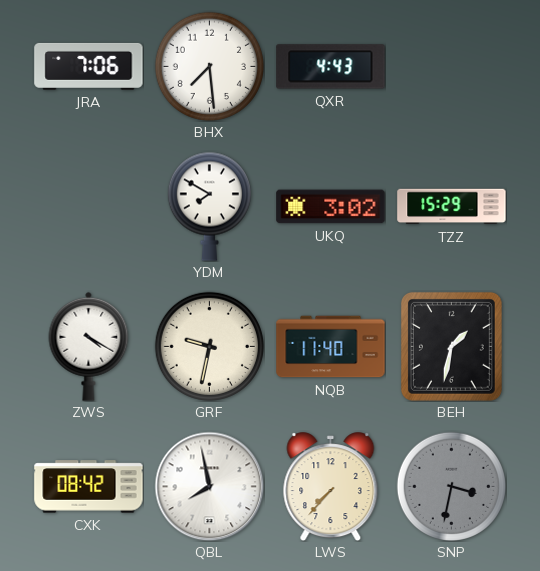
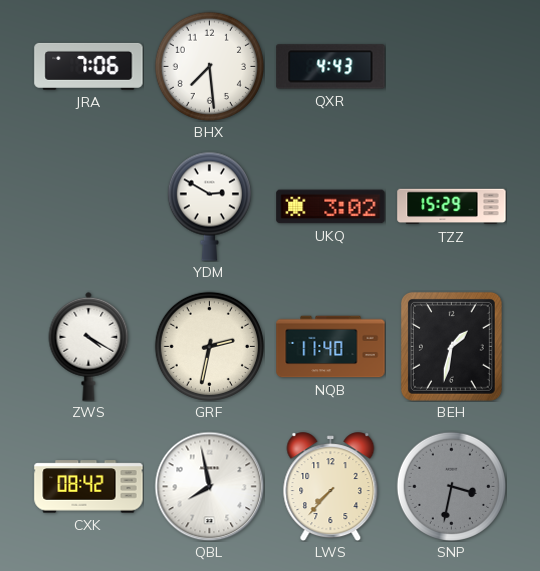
YDM: 7:50 -> 2:50
GRF: 9:32 -> 2:32
